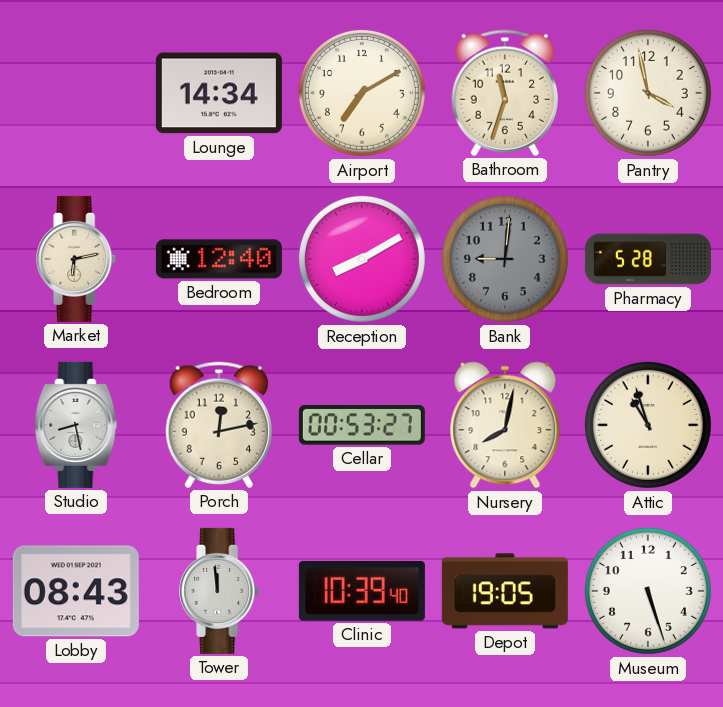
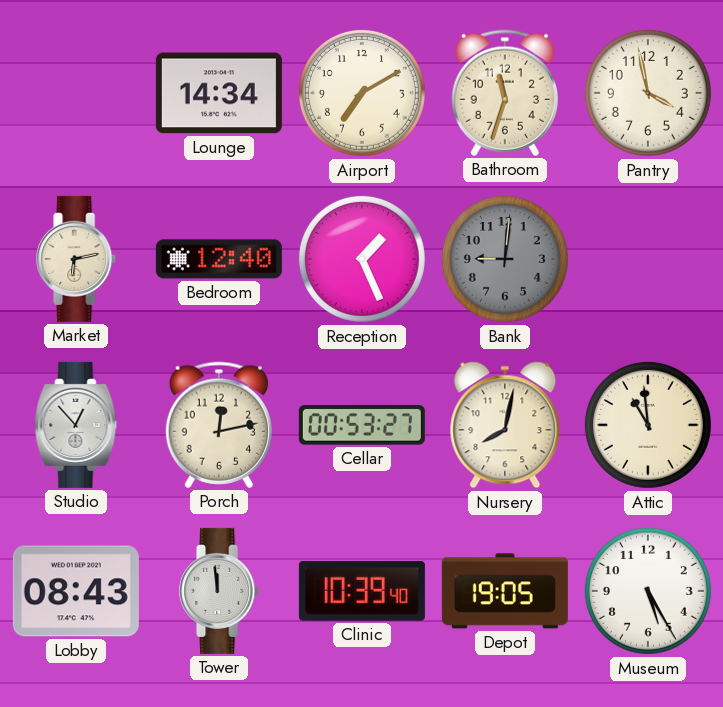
Reception: 8:10 -> 1:26
Pharmacy: 5:28 -> none
Studio: 8:28 -> 12:53
Attic: 10:57 -> 10:59
Museum: 5:27 -> 5:25
